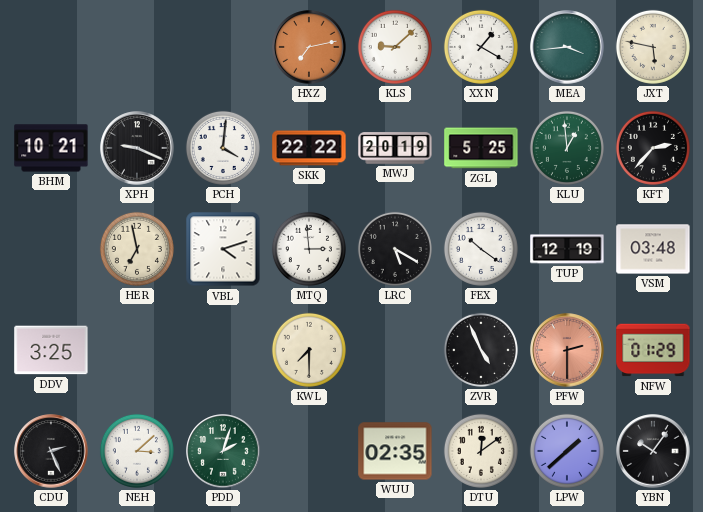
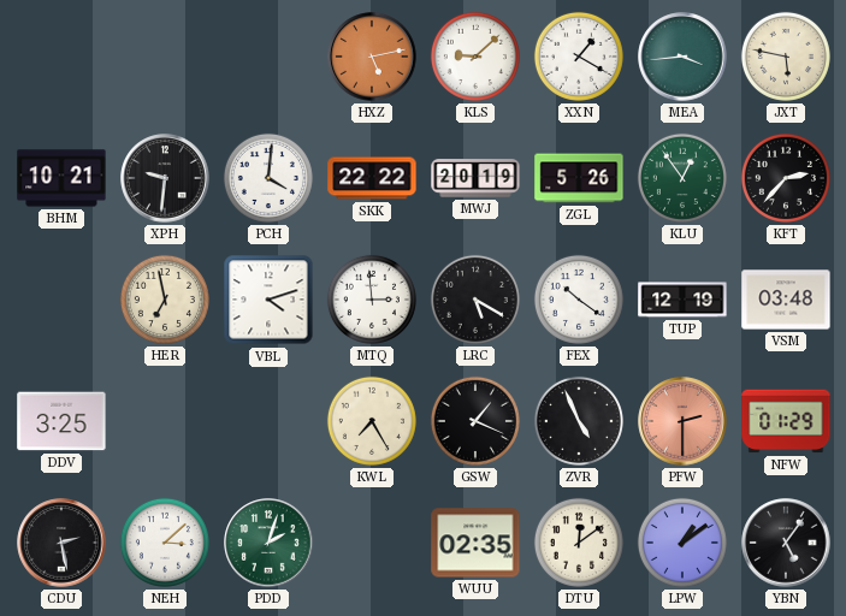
HXZ: 7:13 -> 5:13
XPH: 9:19 -> 9:31
ZGL: 5:25 -> 5:26
KLU: 12:59 -> 12:54
KWL: 7:30 -> 7:25
GSW: none -> 1:19
CDU: 2:26 -> 2:28
LPW: 1:38 -> 1:09
YBN: 10:06 -> 5:06
